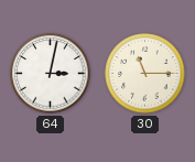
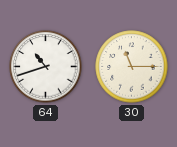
64: 3:02 -> 10:42
